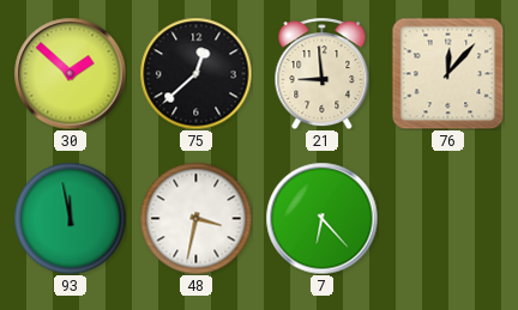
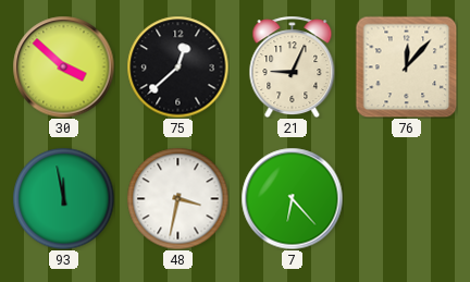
30: 1:52 -> 3:52
21: 8:59 -> 9:04
